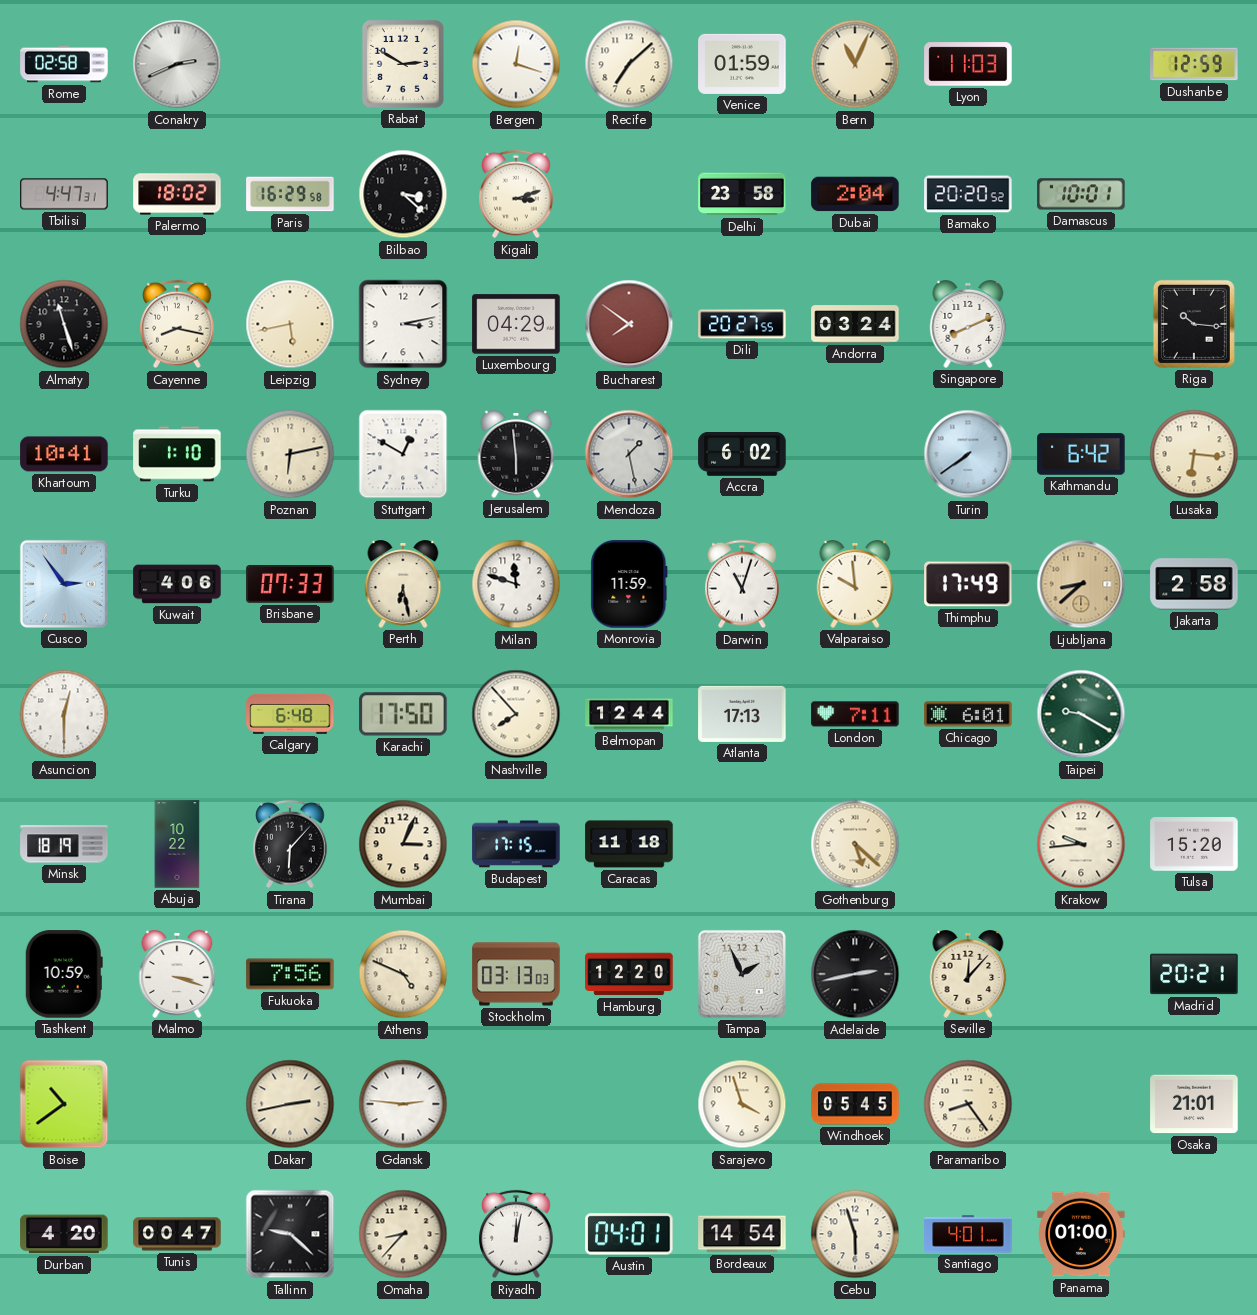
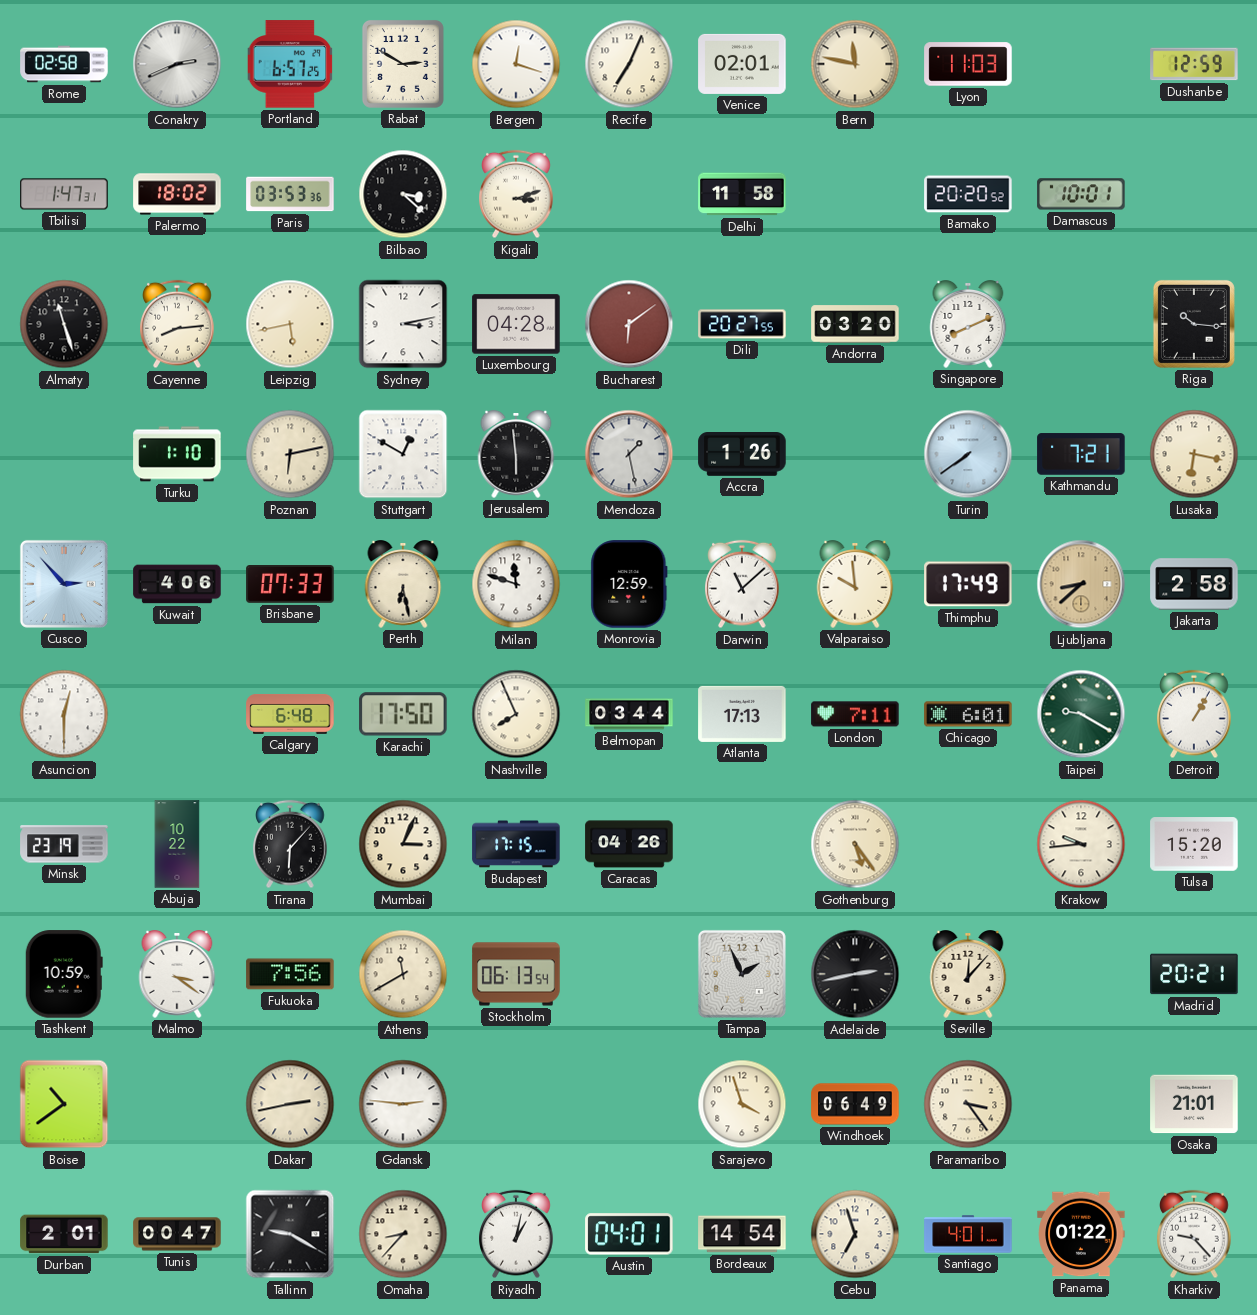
Portland: none -> 6:57
Recife: 7:08 -> 7:04
Venice: 01:59 -> 02:01
Bern: 11:04 -> 11:47
Tbilisi: 4:47 -> 1:47
Paris: 16:29 -> 03:53
Delhi: 23:58 -> 11:58
Dubai: 2:04 -> none
Cayenne: 8:17 -> 8:14
Luxembourg: 04:29 -> 04:28
Bucharest: 7:51 -> 6:09
Andorra: 03:24 -> 03:20
Khartoum: 10:41 -> none
Accra: 6:02 -> 1:26
Kathmandu: 6:42 -> 7:21
Lusaka: 6:16 -> 6:17
Cusco: 2:54 -> 2:53
Monrovia: 11:59 -> 12:59
Darwin: 11:03 -> 11:08
Nashville: 7:53 -> 7:56
Belmopan: 12:44 -> 03:44
Detroit: none -> 1:05
Minsk: 18:19 -> 23:19
Caracas: 11:18 -> 04:26
Gothenburg: 5:22 -> 5:24
Malmo: 3:18 -> 3:21
Athens: 4:49 -> 11:40
Stockholm: 03:13 -> 06:13
Hamburg: 12:20 -> none
Windhoek: 05:45 -> 06:49
Paramaribo: 8:24 -> 3:24
Durban: 4:20 -> 2:01
Tallinn: 9:22 -> 9:20
Riyadh: 12:02 -> 1:02
Cebu: 5:57 -> 6:57
Panama: 01:00 -> 01:22
Kharkiv: none -> 9:23
